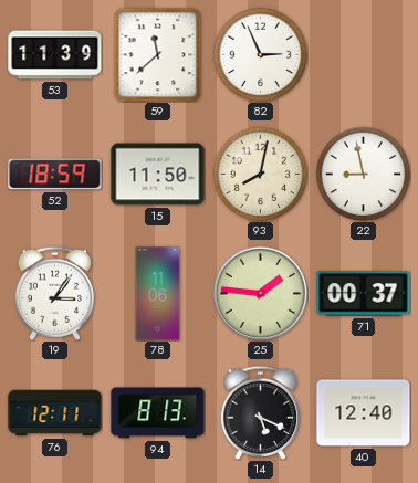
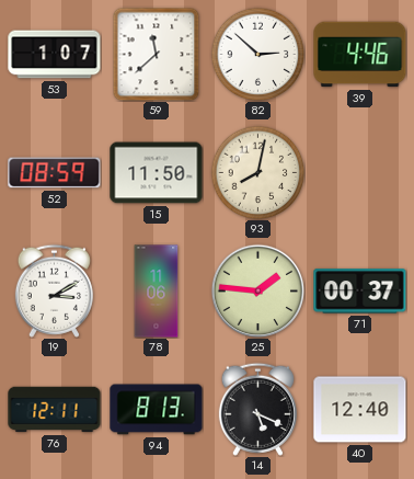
53: 11:39 -> 1:07
82: 2:56 -> 2:52
39: none -> 4:46
52: 18:59 -> 08:59
22: 8:58 -> none
19: 3:06 -> 3:10
